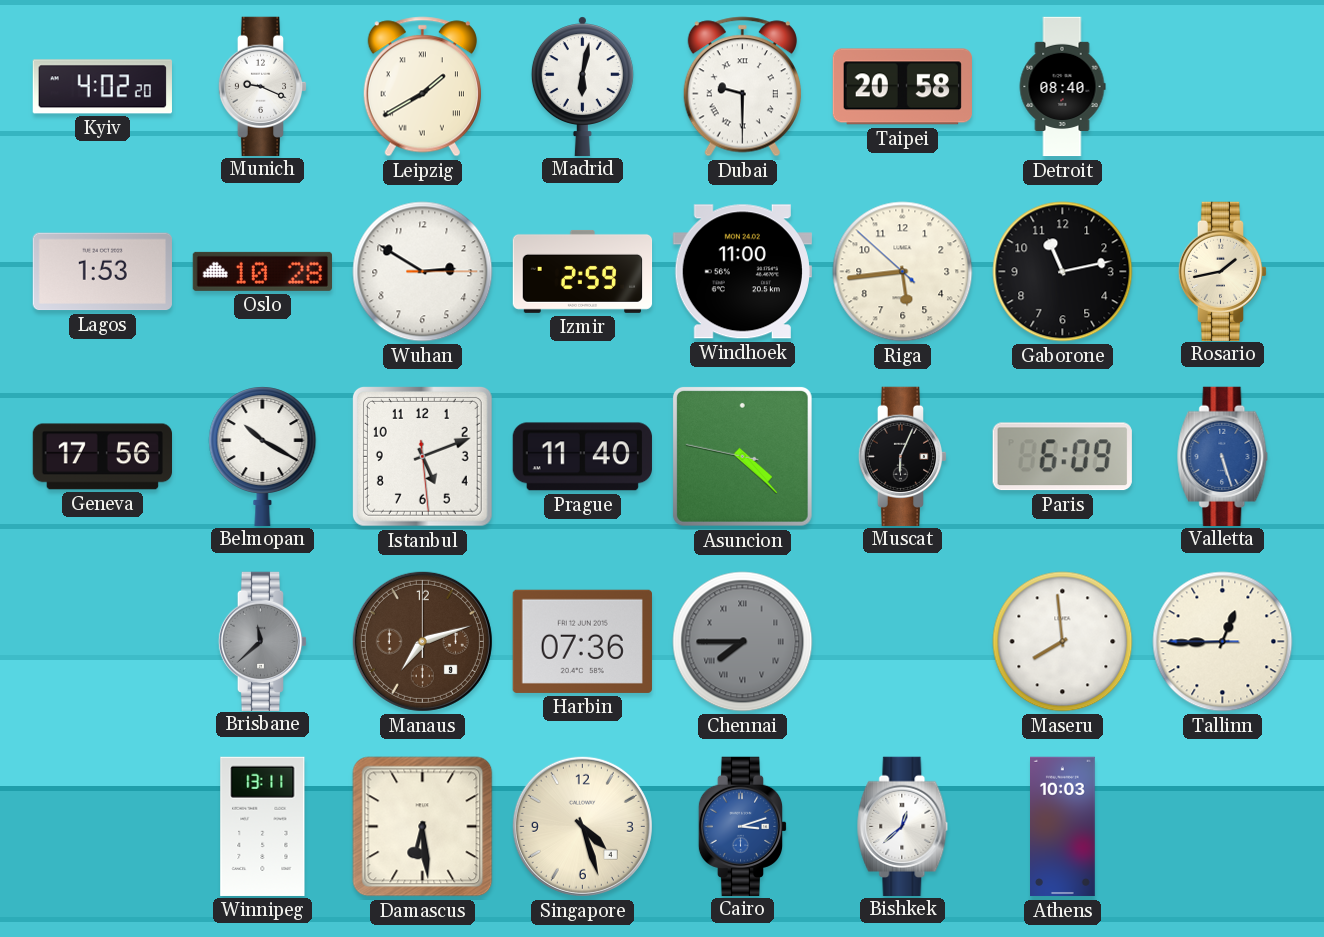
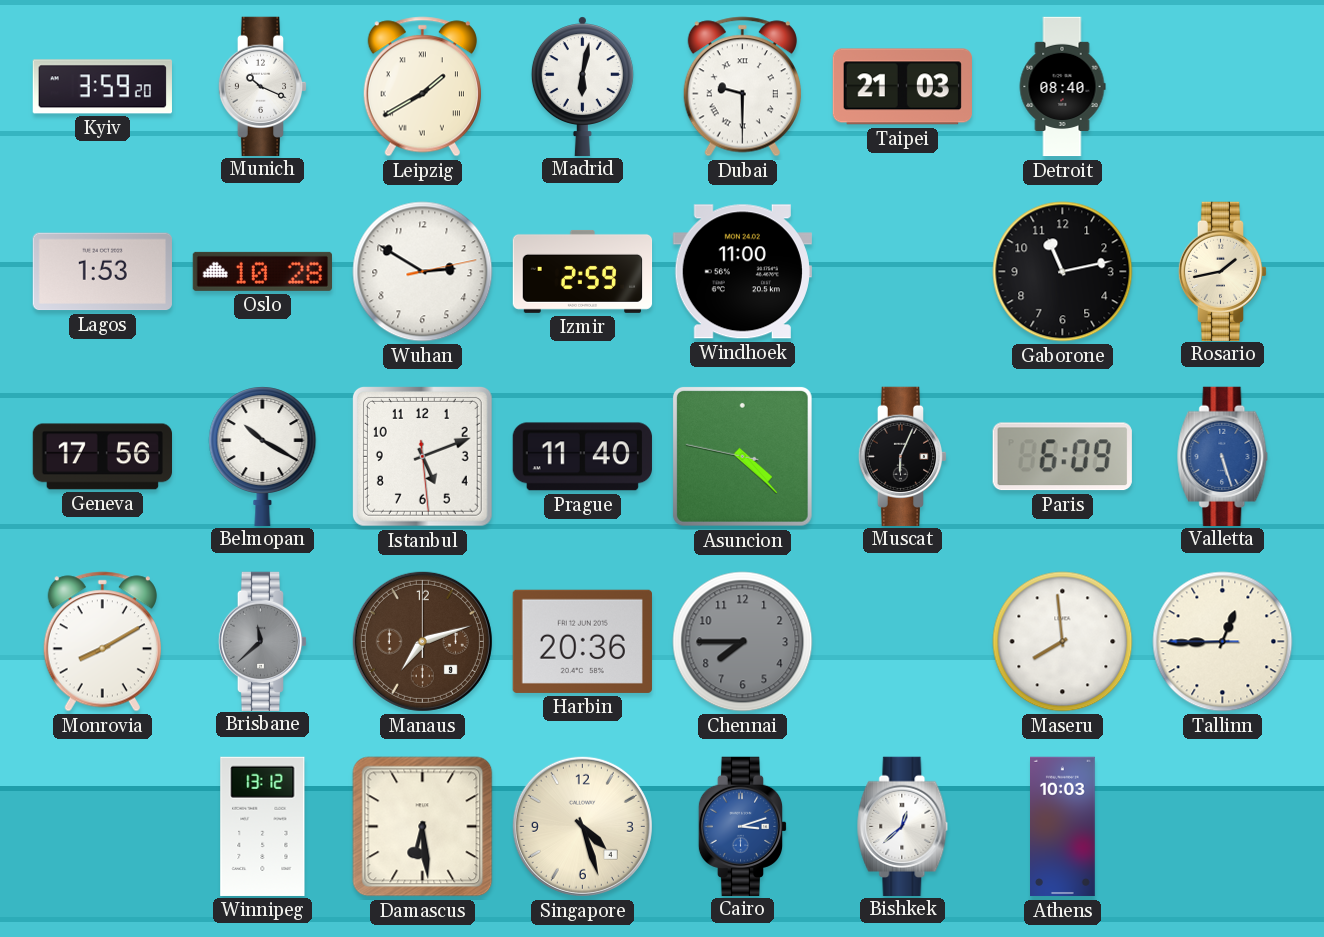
Kyiv: 4:02 -> 3:59
Munich: 9:19 -> 10:19
Taipei: 20:58 -> 21:03
Wuhan: 2:50:15 -> 2:50:13
Riga: 5:43 -> none
Monrovia: none -> 8:10
Harbin: 07:36 -> 20:36
Chennai numerals: Roman -> Arabic
Winnipeg: 13:11 -> 13:12
